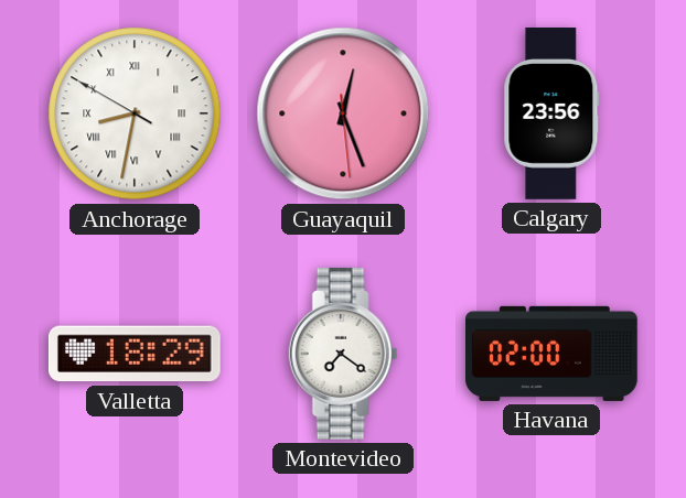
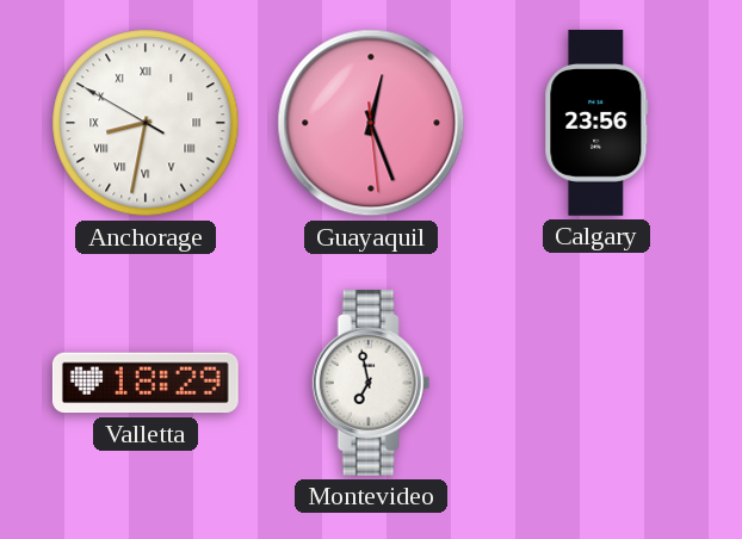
Montevideo: 7:21 -> 6:58
Havana: 02:00 -> none
